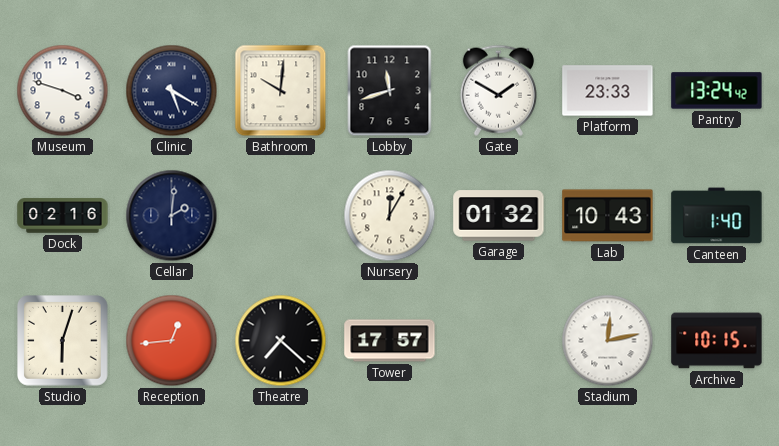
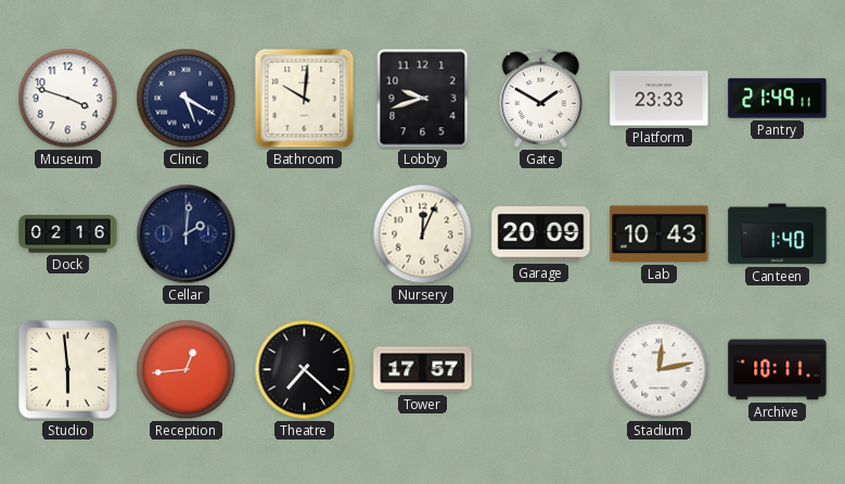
Lobby: 11:42 -> 9:42
Pantry: 13:24 -> 21:49
Nursery: 12:05 -> 12:04
Garage: 01:32 -> 20:09
Studio: 6:03 -> 5:59
Archive: 10:15 -> 10:11
